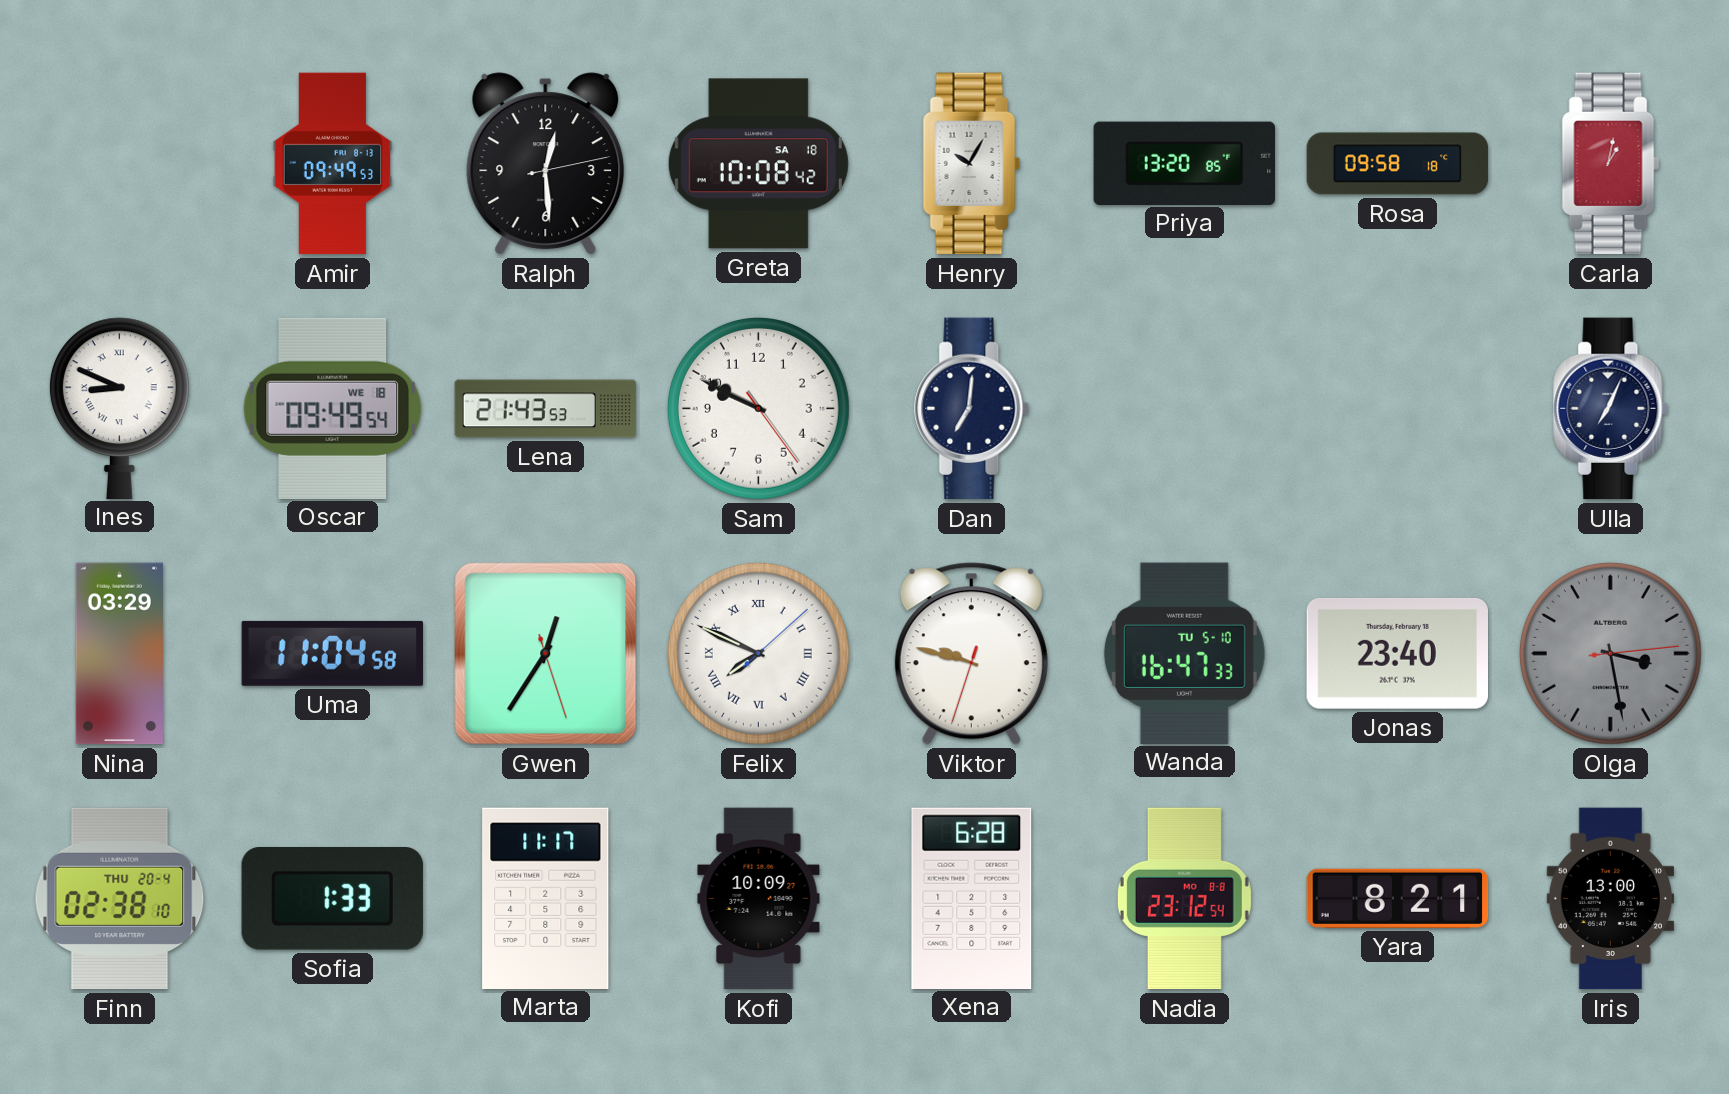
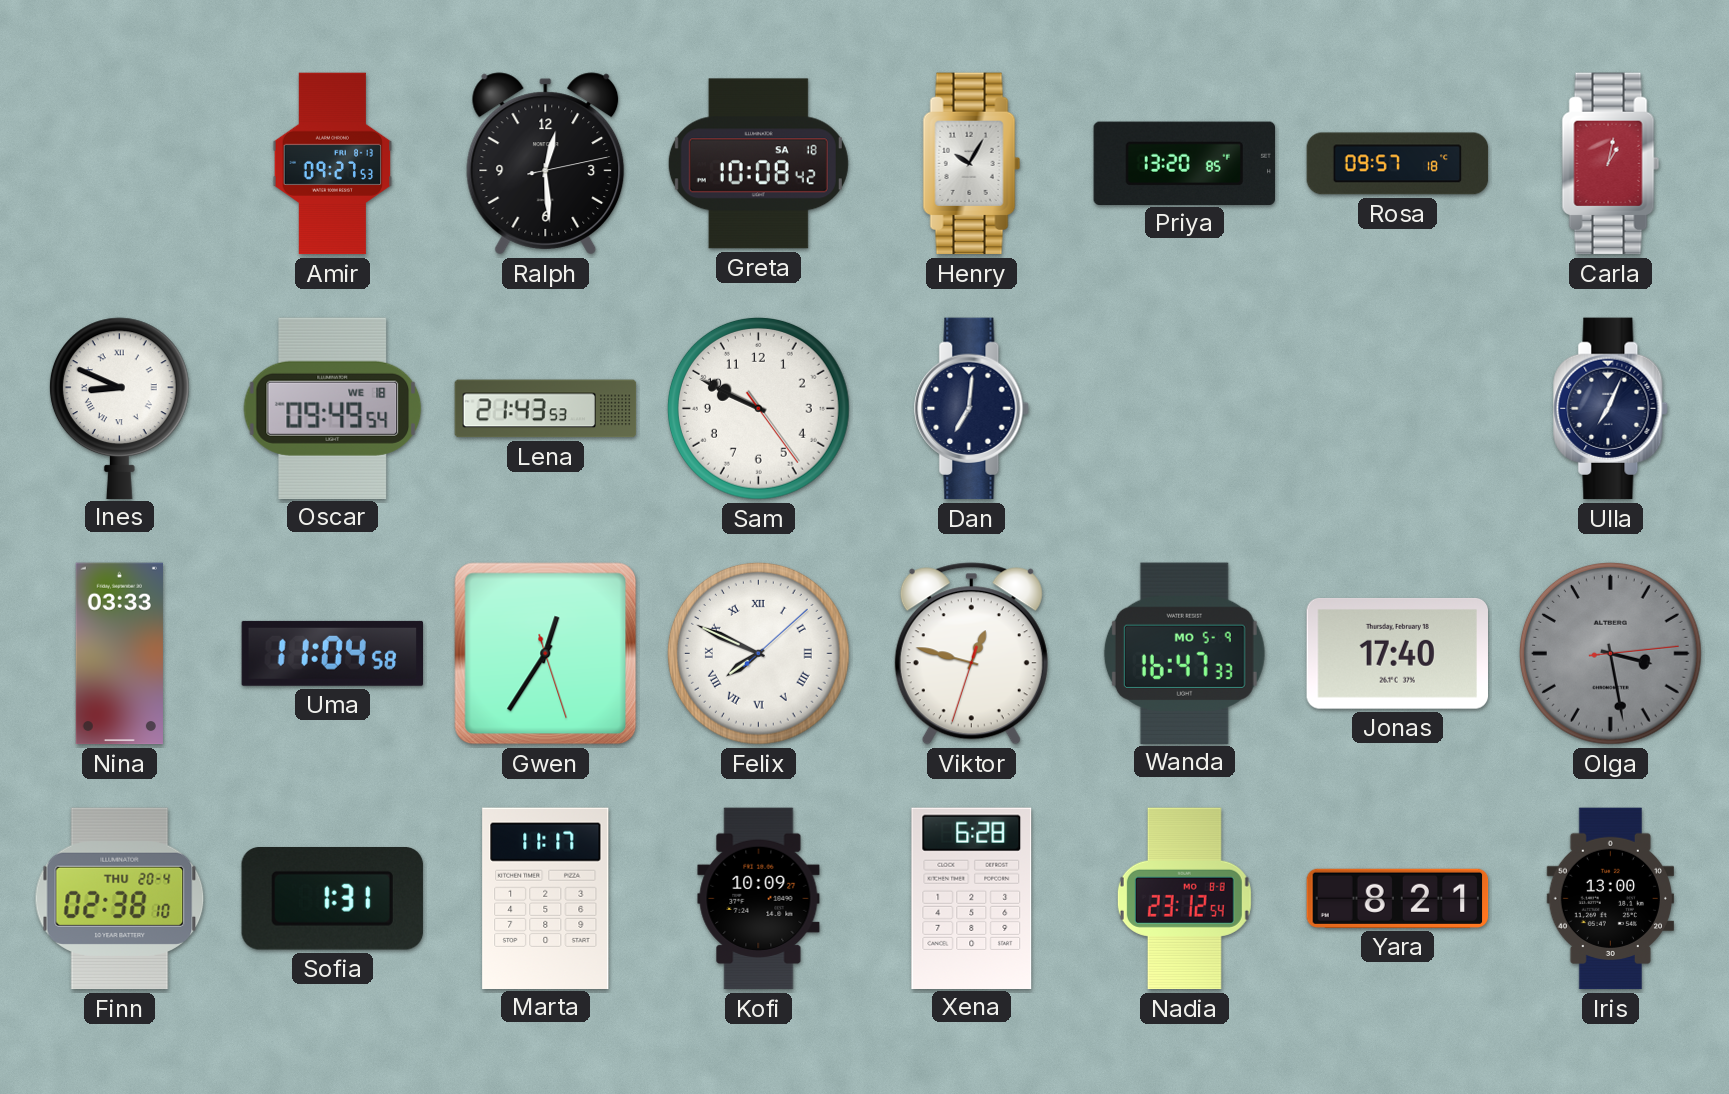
Amir: 09:49 -> 09:27
Rosa: 09:58 -> 09:57
Nina: 03:29 -> 03:33
Viktor: 9:47 -> 12:47
Wanda date: TU 5-10 -> MO 5-9
Jonas: 23:40 -> 17:40
Sofia: 1:33 -> 1:31
